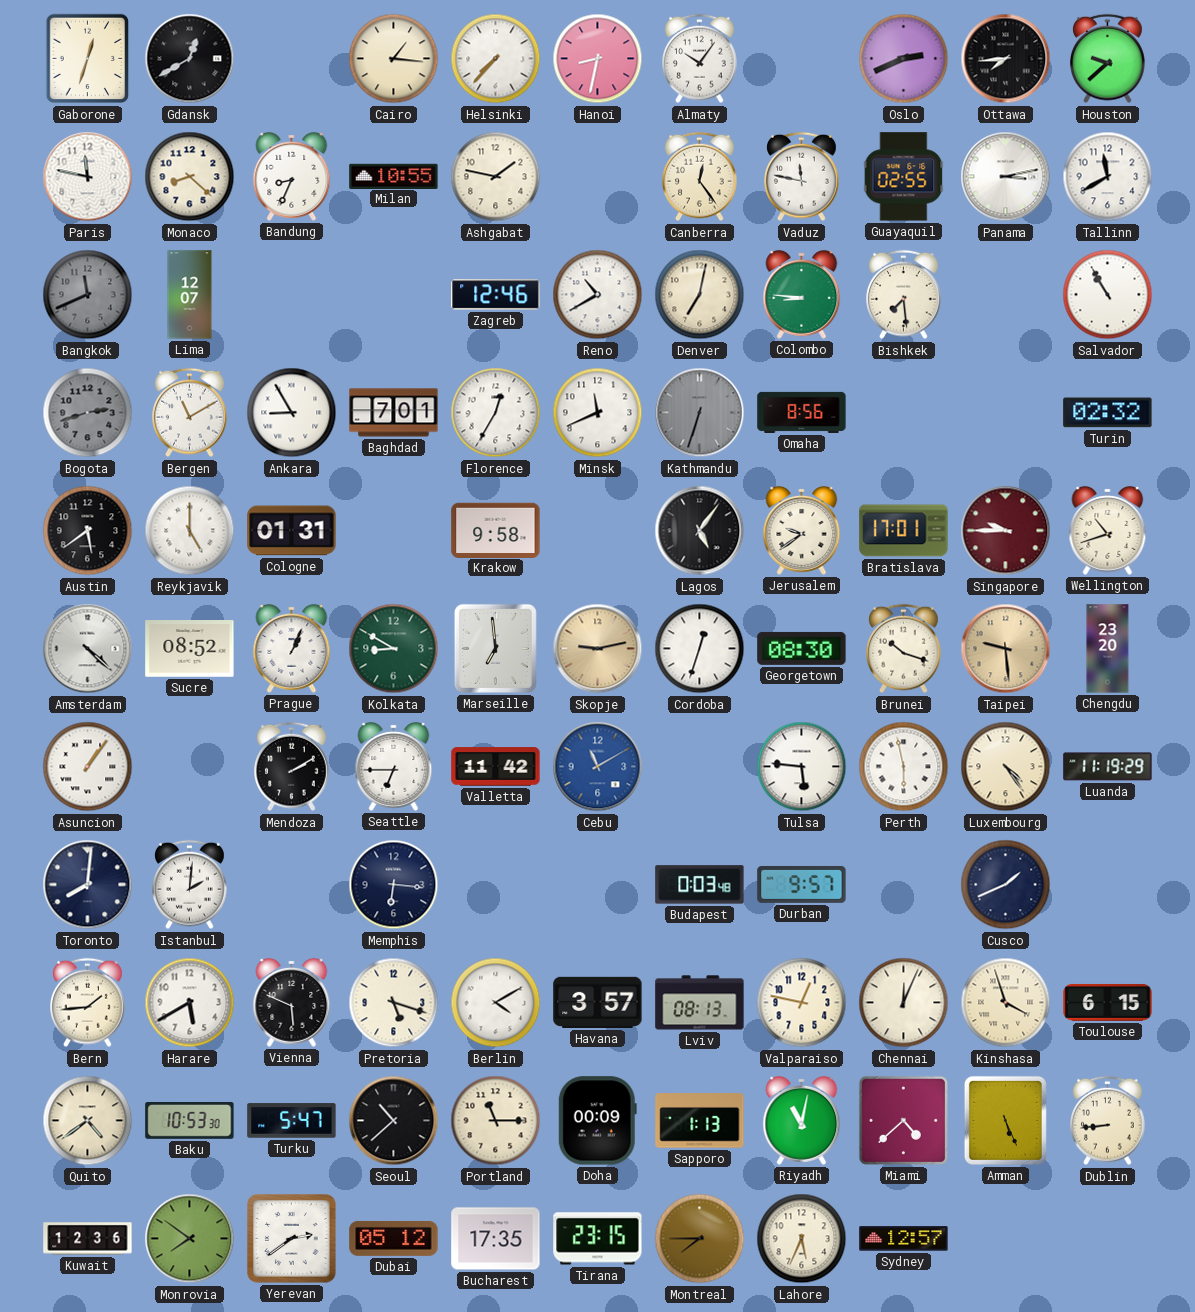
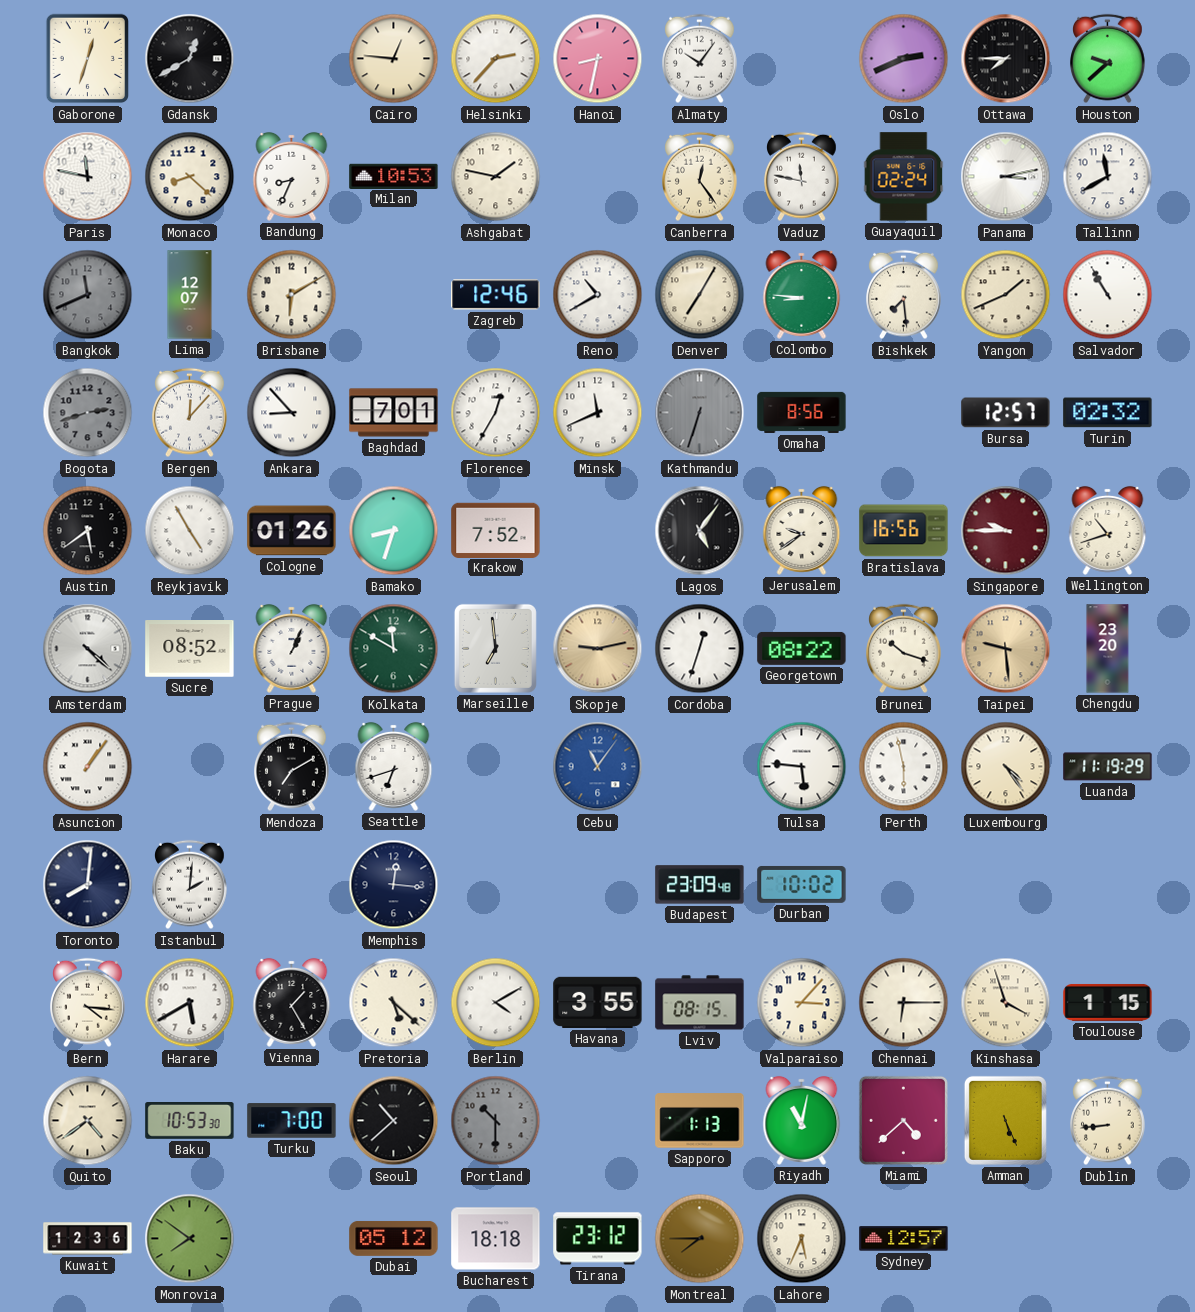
Cairo: 1:16 -> 12:46
Helsinki: 7:37 -> 2:37
Ottawa: 7:44 -> 7:45
Milan: 10:55 -> 10:53
Guayaquil: 02:55 -> 02:24
Brisbane: none -> 6:10
Denver: 7:02 -> 7:05
Yangon: none -> 1:41
Bergen: 11:10 -> 12:07
Ankara: 8:55 -> 8:53
Bursa: none -> 12:57
Reykjavik: 5:00 -> 4:55
Cologne: 01:31 -> 01:26
Bamako: none -> 8:33
Krakow: 9:58 -> 7:52
Bratislava: 17:01 -> 16:56
Kolkata: 8:50 -> 11:50
Georgetown: 08:30 -> 08:22
Mendoza: 2:10 -> 7:10
Seattle: 6:45 -> 6:42
Valletta: 11:42 -> none
Cebu: 11:10 -> 11:06
Memphis: 6:16 -> 12:16
Budapest: 0:03 -> 23:09
Durban: 9:57 -> 10:02
Cusco: 1:41 -> none
Bern: 1:44 -> 4:16
Vienna: 5:49 -> 1:25
Pretoria: 5:18 -> 5:22
Havana: 3:57 -> 3:55
Lviv: 08:13 -> 08:15
Valparaiso: 12:47 -> 3:07
Chennai: 12:04 -> 6:15
Toulouse: 6:15 -> 1:15
Turku: 5:47 -> 7:00
Portland: 11:15 -> 10:30
Portland dial: cream -> grey
Doha: 00:09 -> none
Yerevan: 2:39 -> none
Bucharest: 17:35 -> 18:18
Tirana: 23:15 -> 23:12
